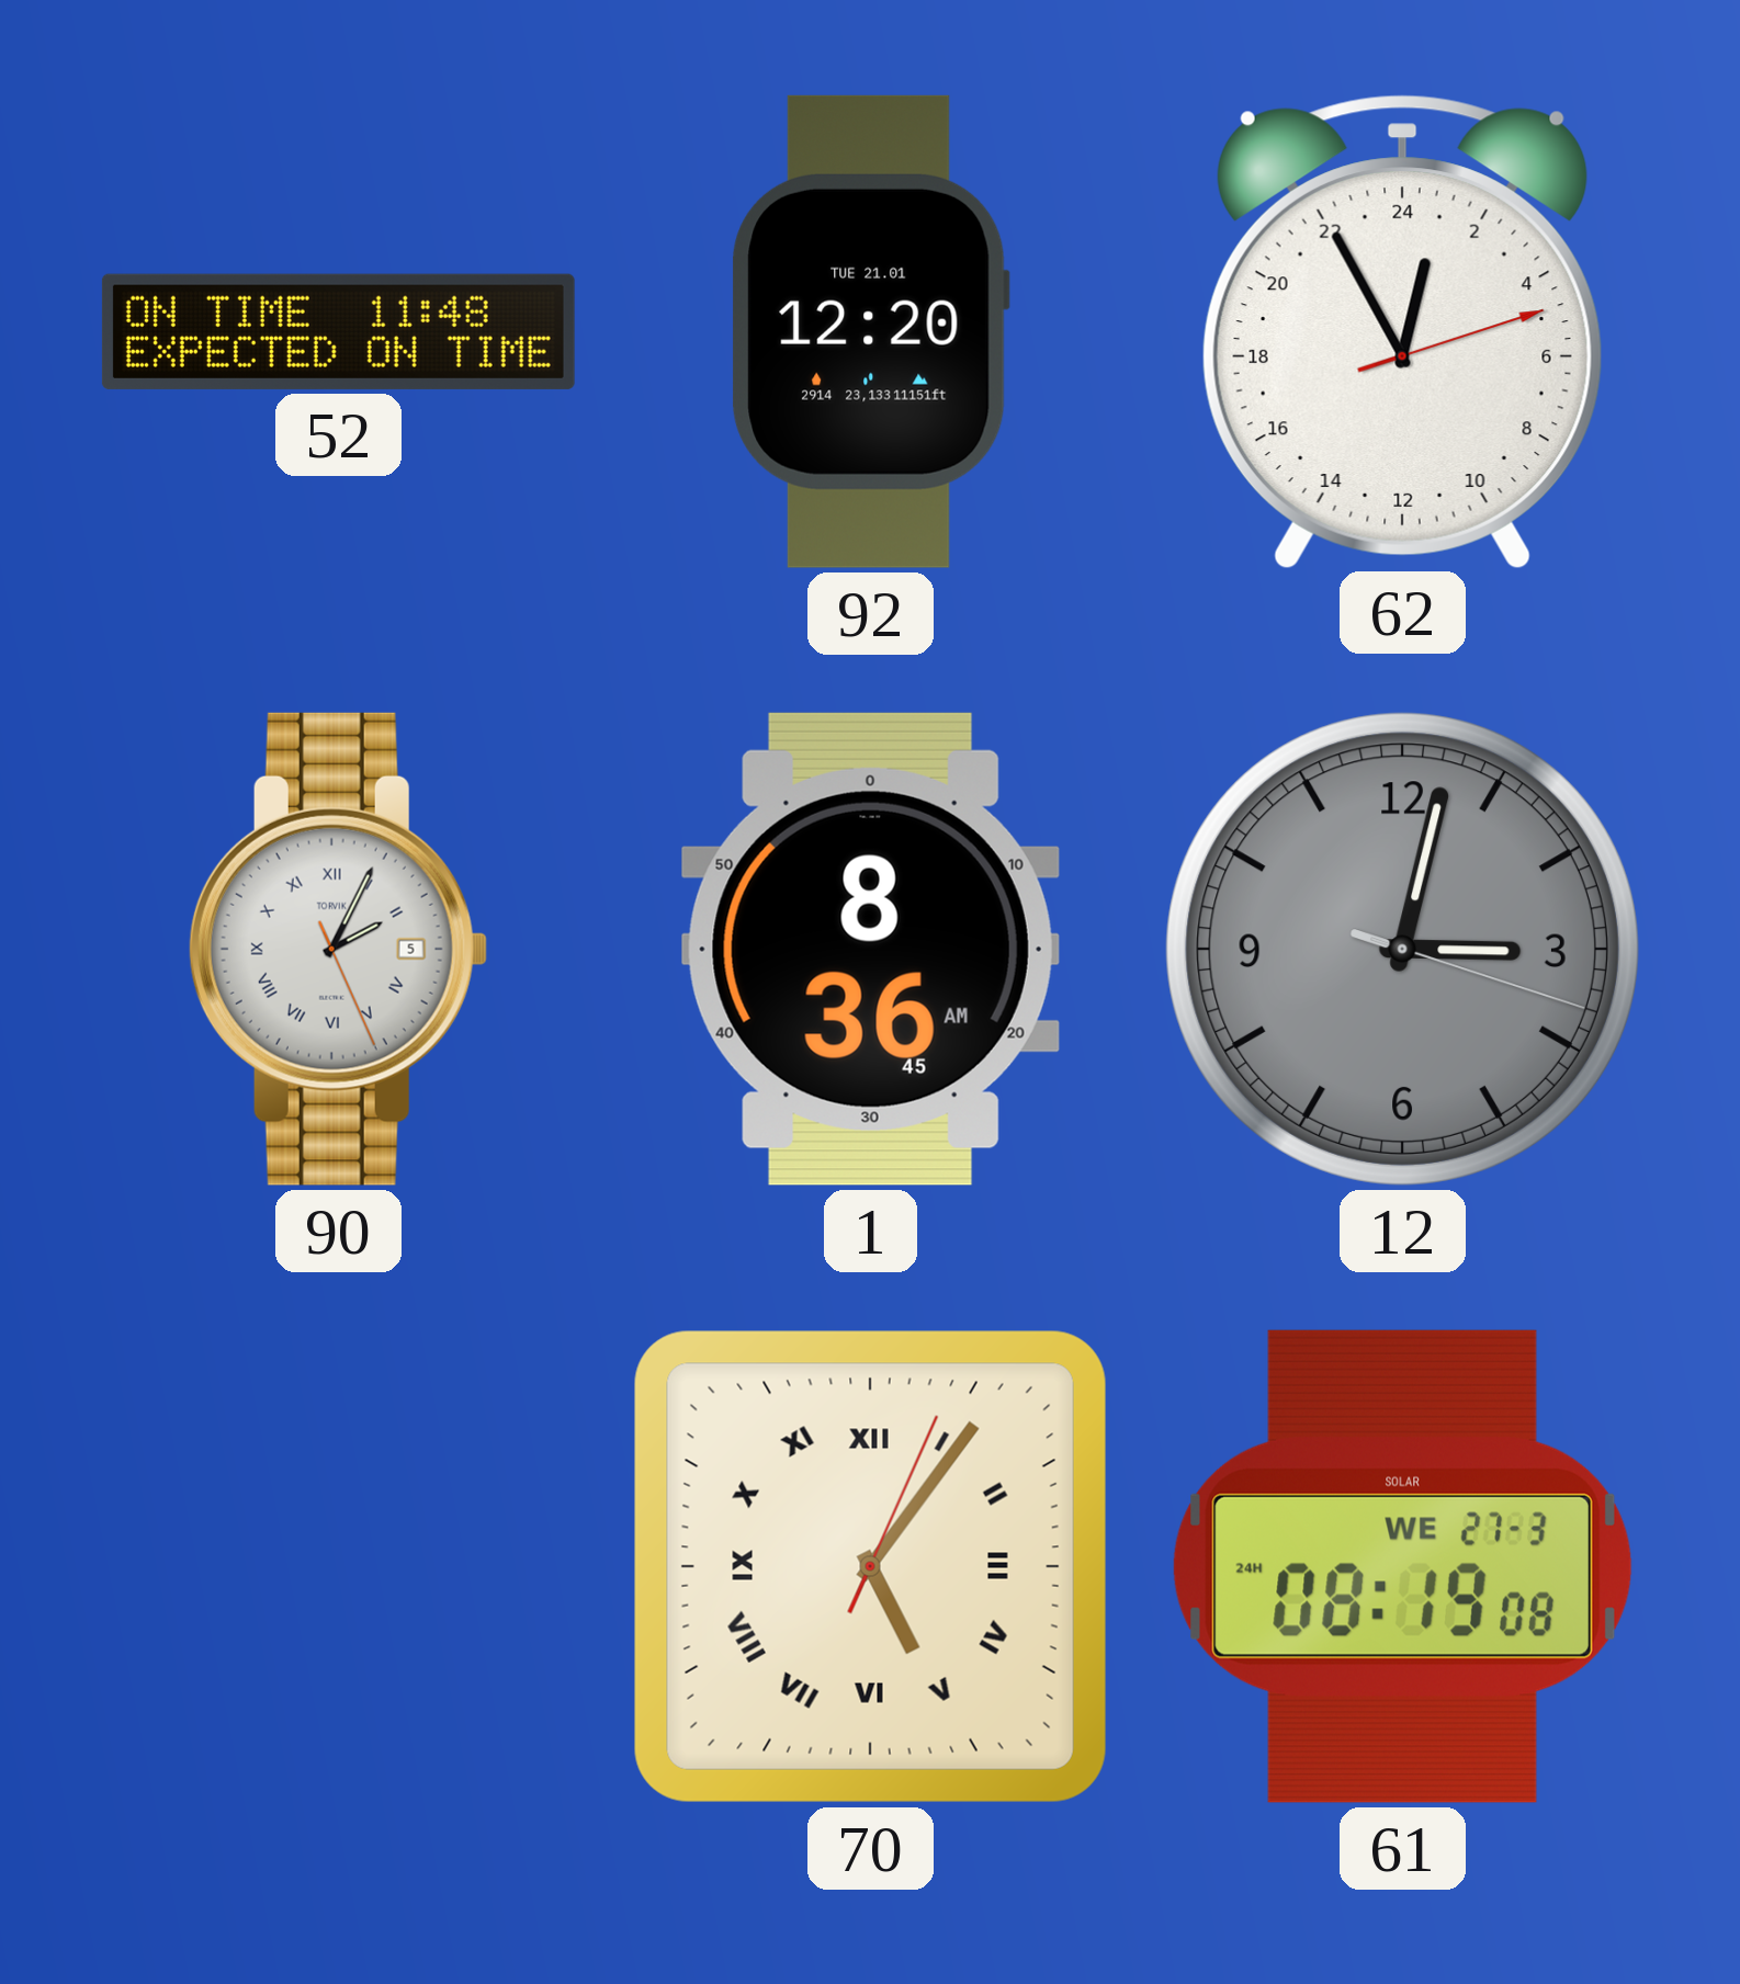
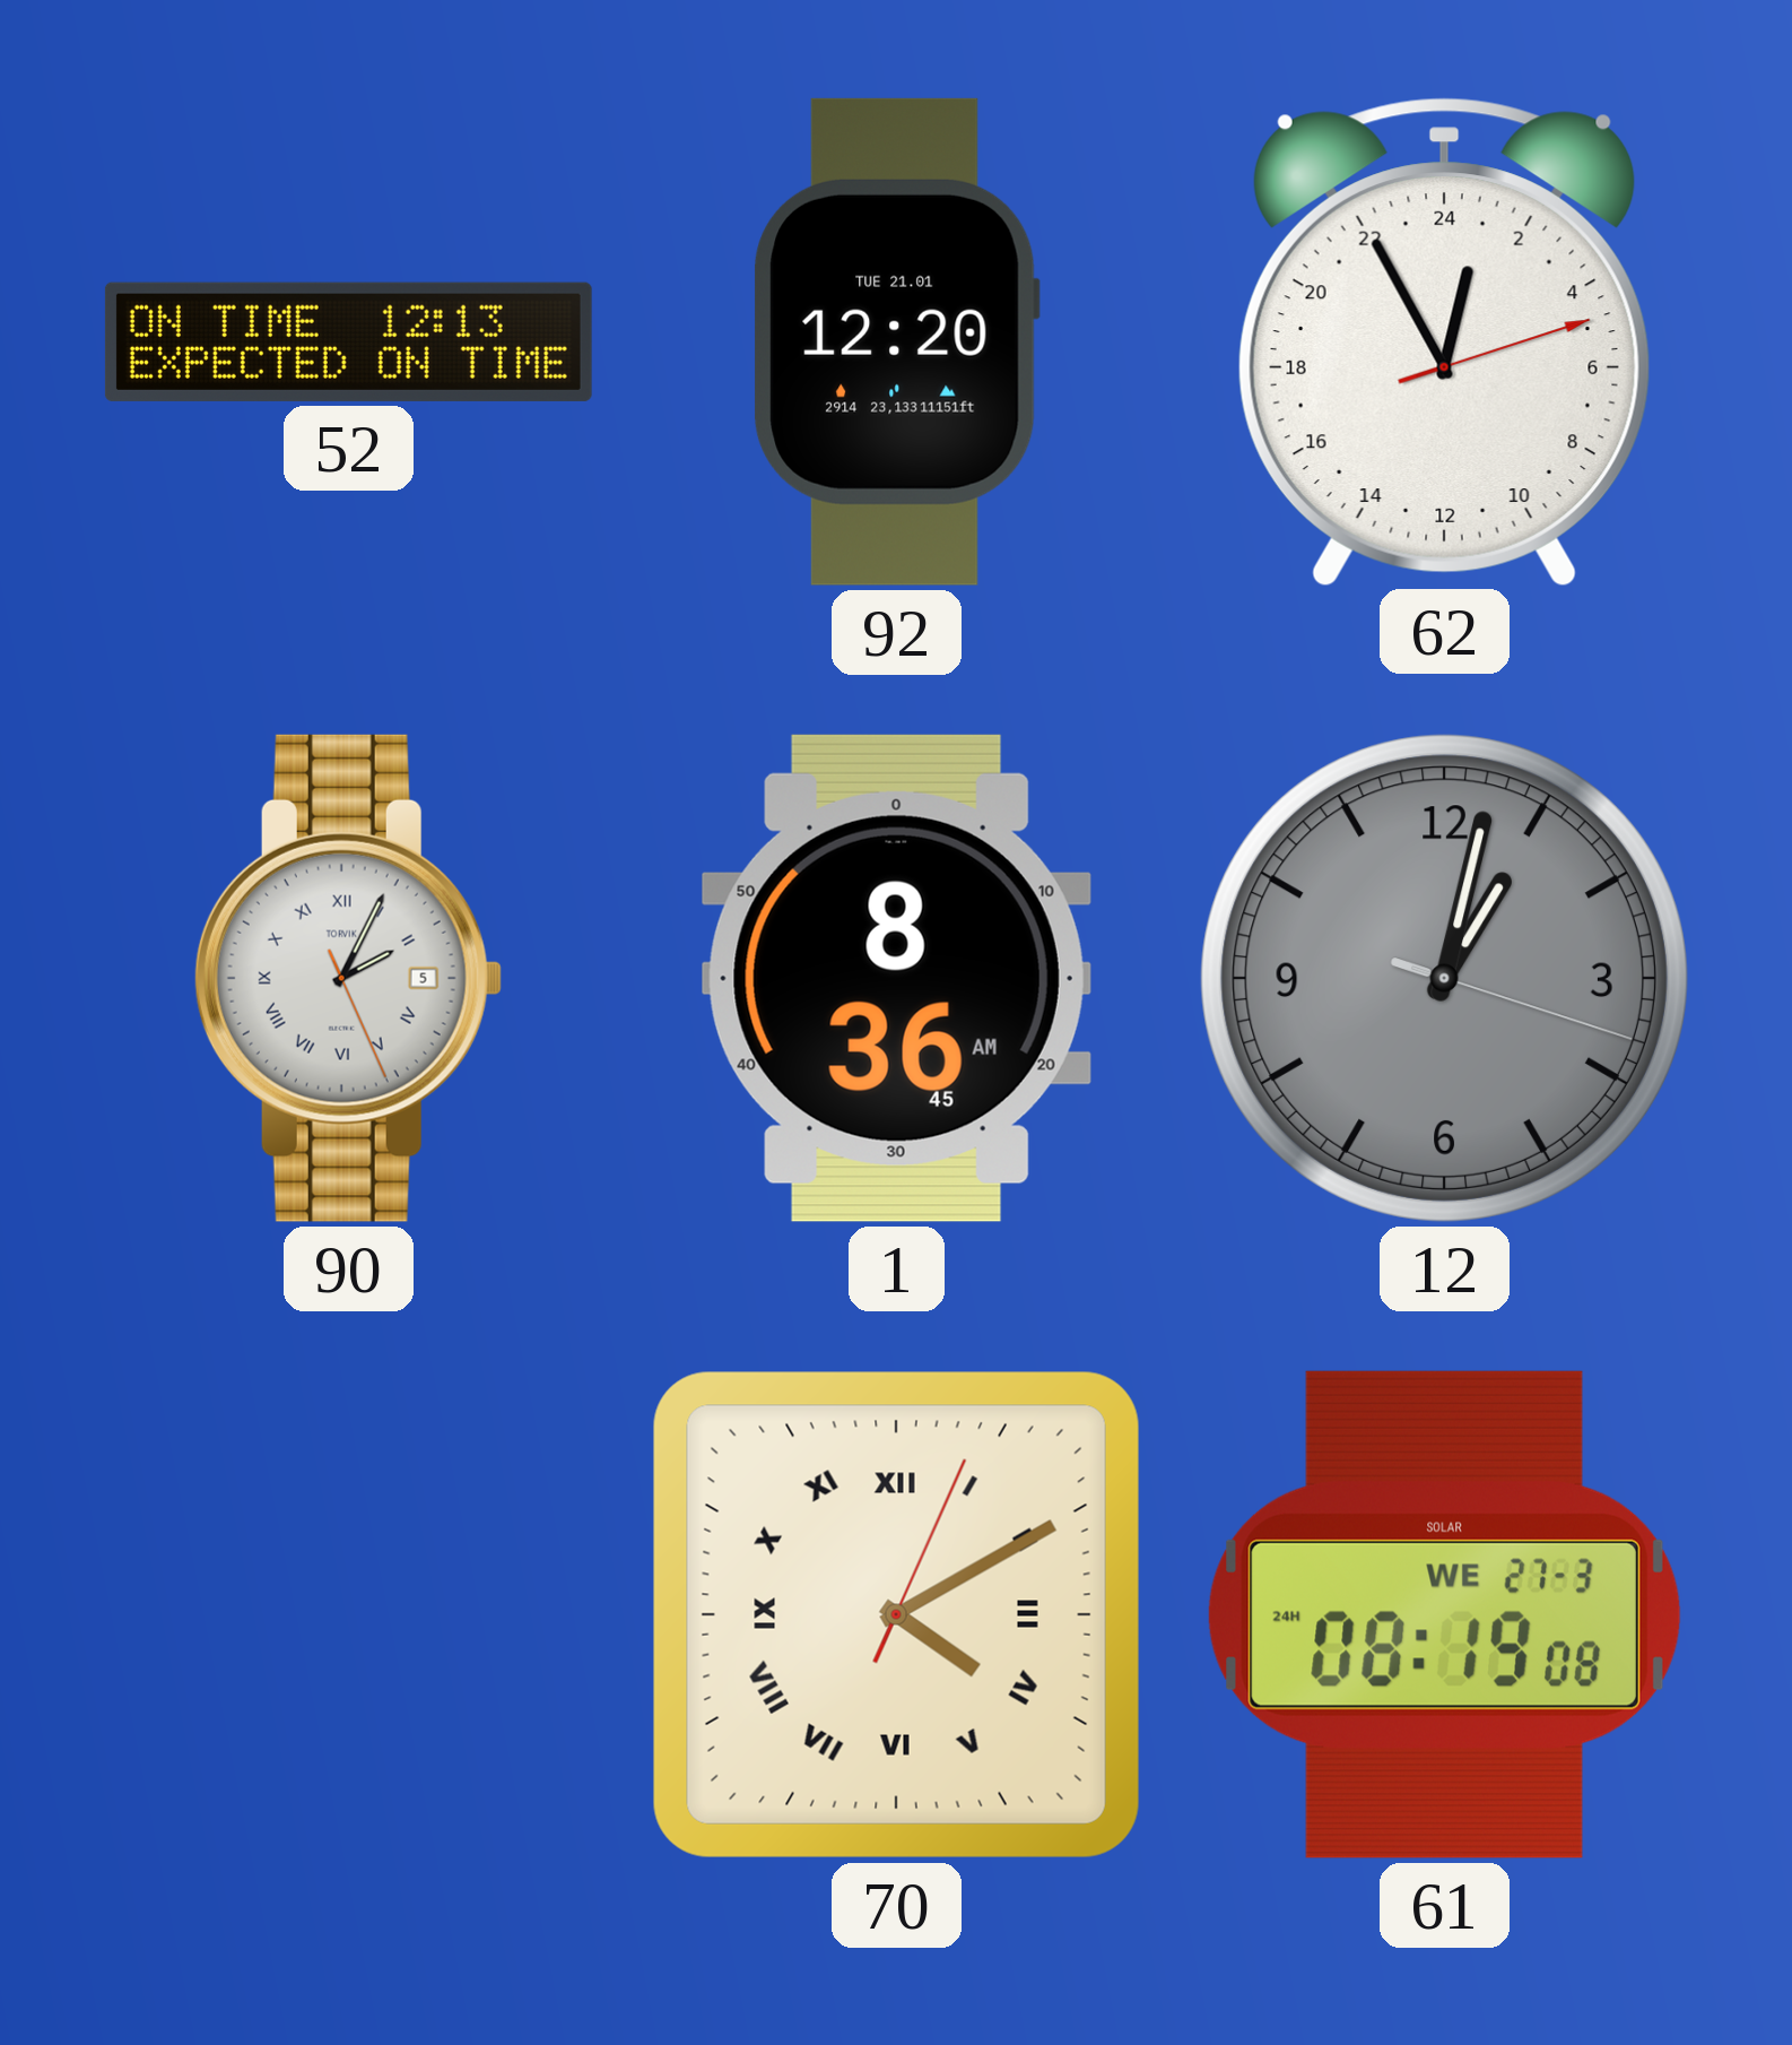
52: 11:48 -> 12:13
12: 3:02 -> 1:02
70: 5:06 -> 4:10
